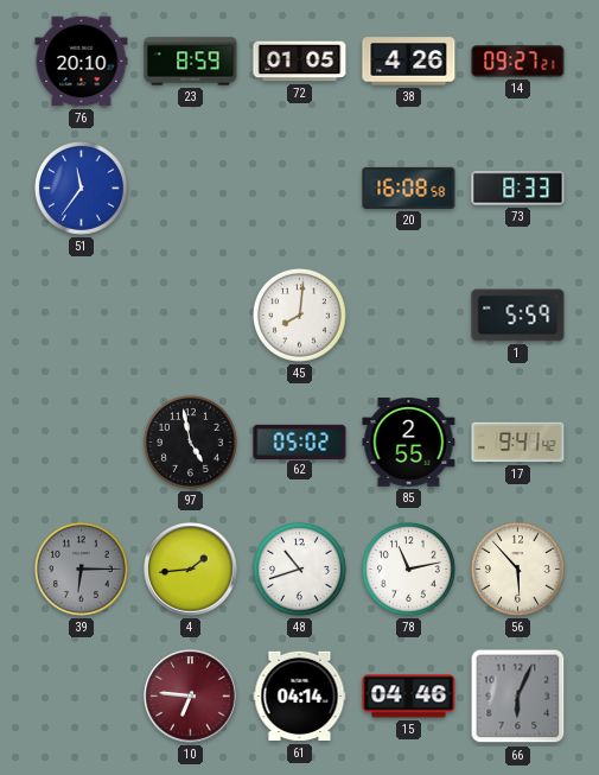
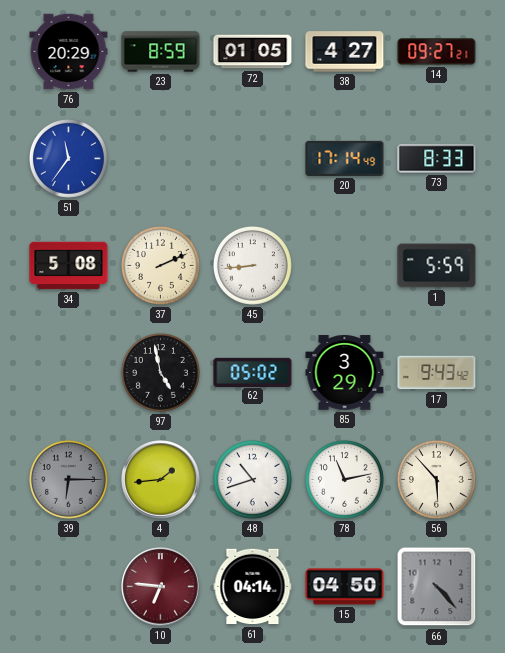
76: 20:10 -> 20:29
38: 4:26 -> 4:27
20: 16:08 -> 17:14
34: none -> 5:08
37: none -> 2:11
45: 8:01 -> 8:44
85: 2:55 -> 3:29
17: 9:41 -> 9:43
15: 04:46 -> 04:50
66: 6:04 -> 4:23
